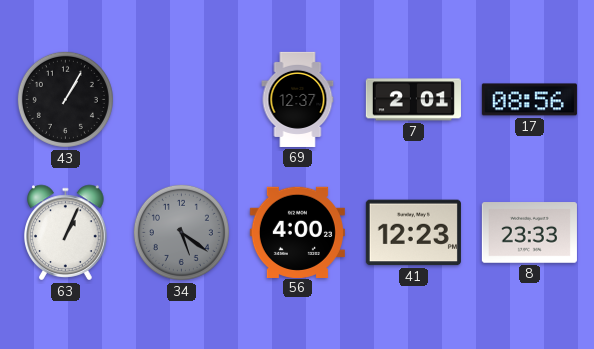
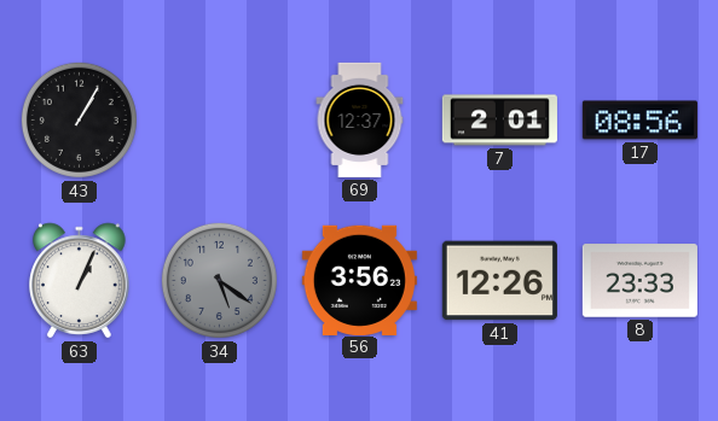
56: 4:00 -> 3:56
41: 12:23 -> 12:26
